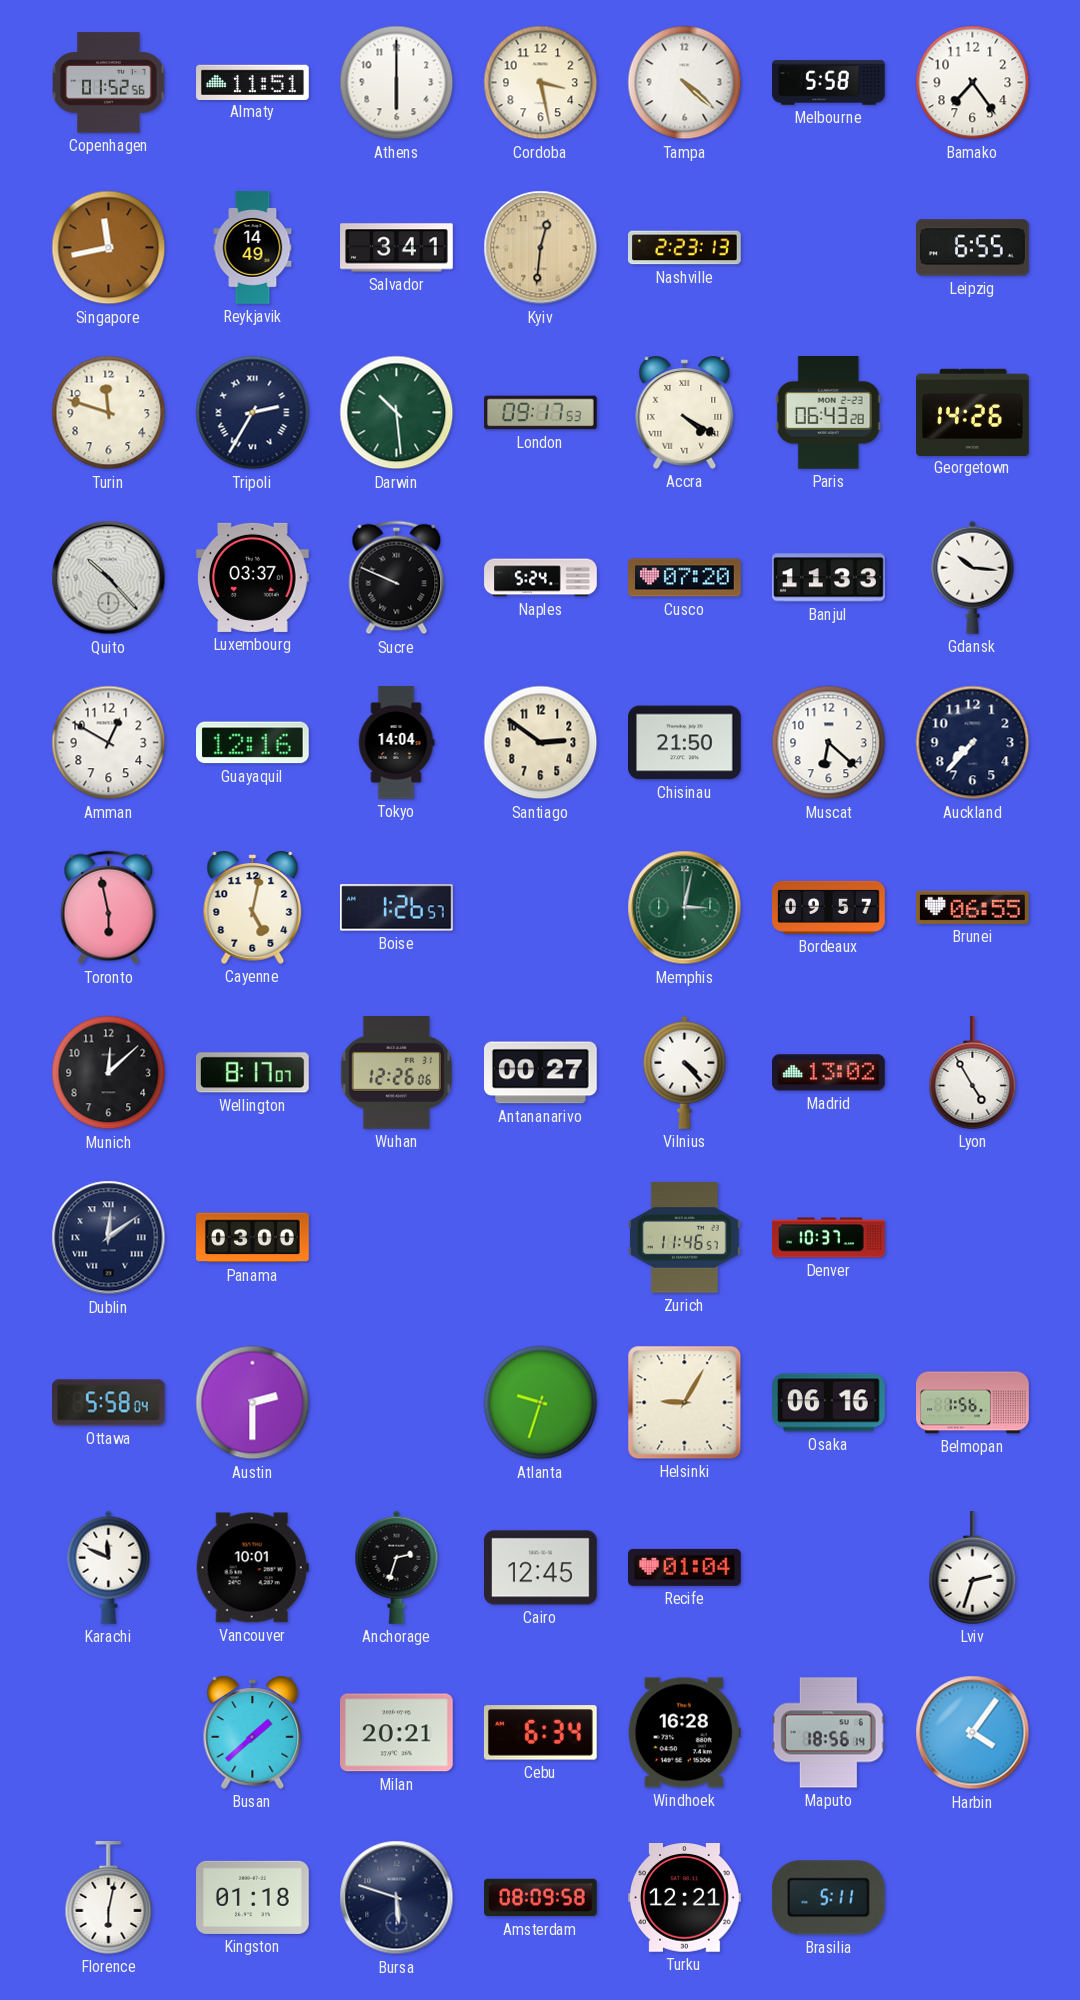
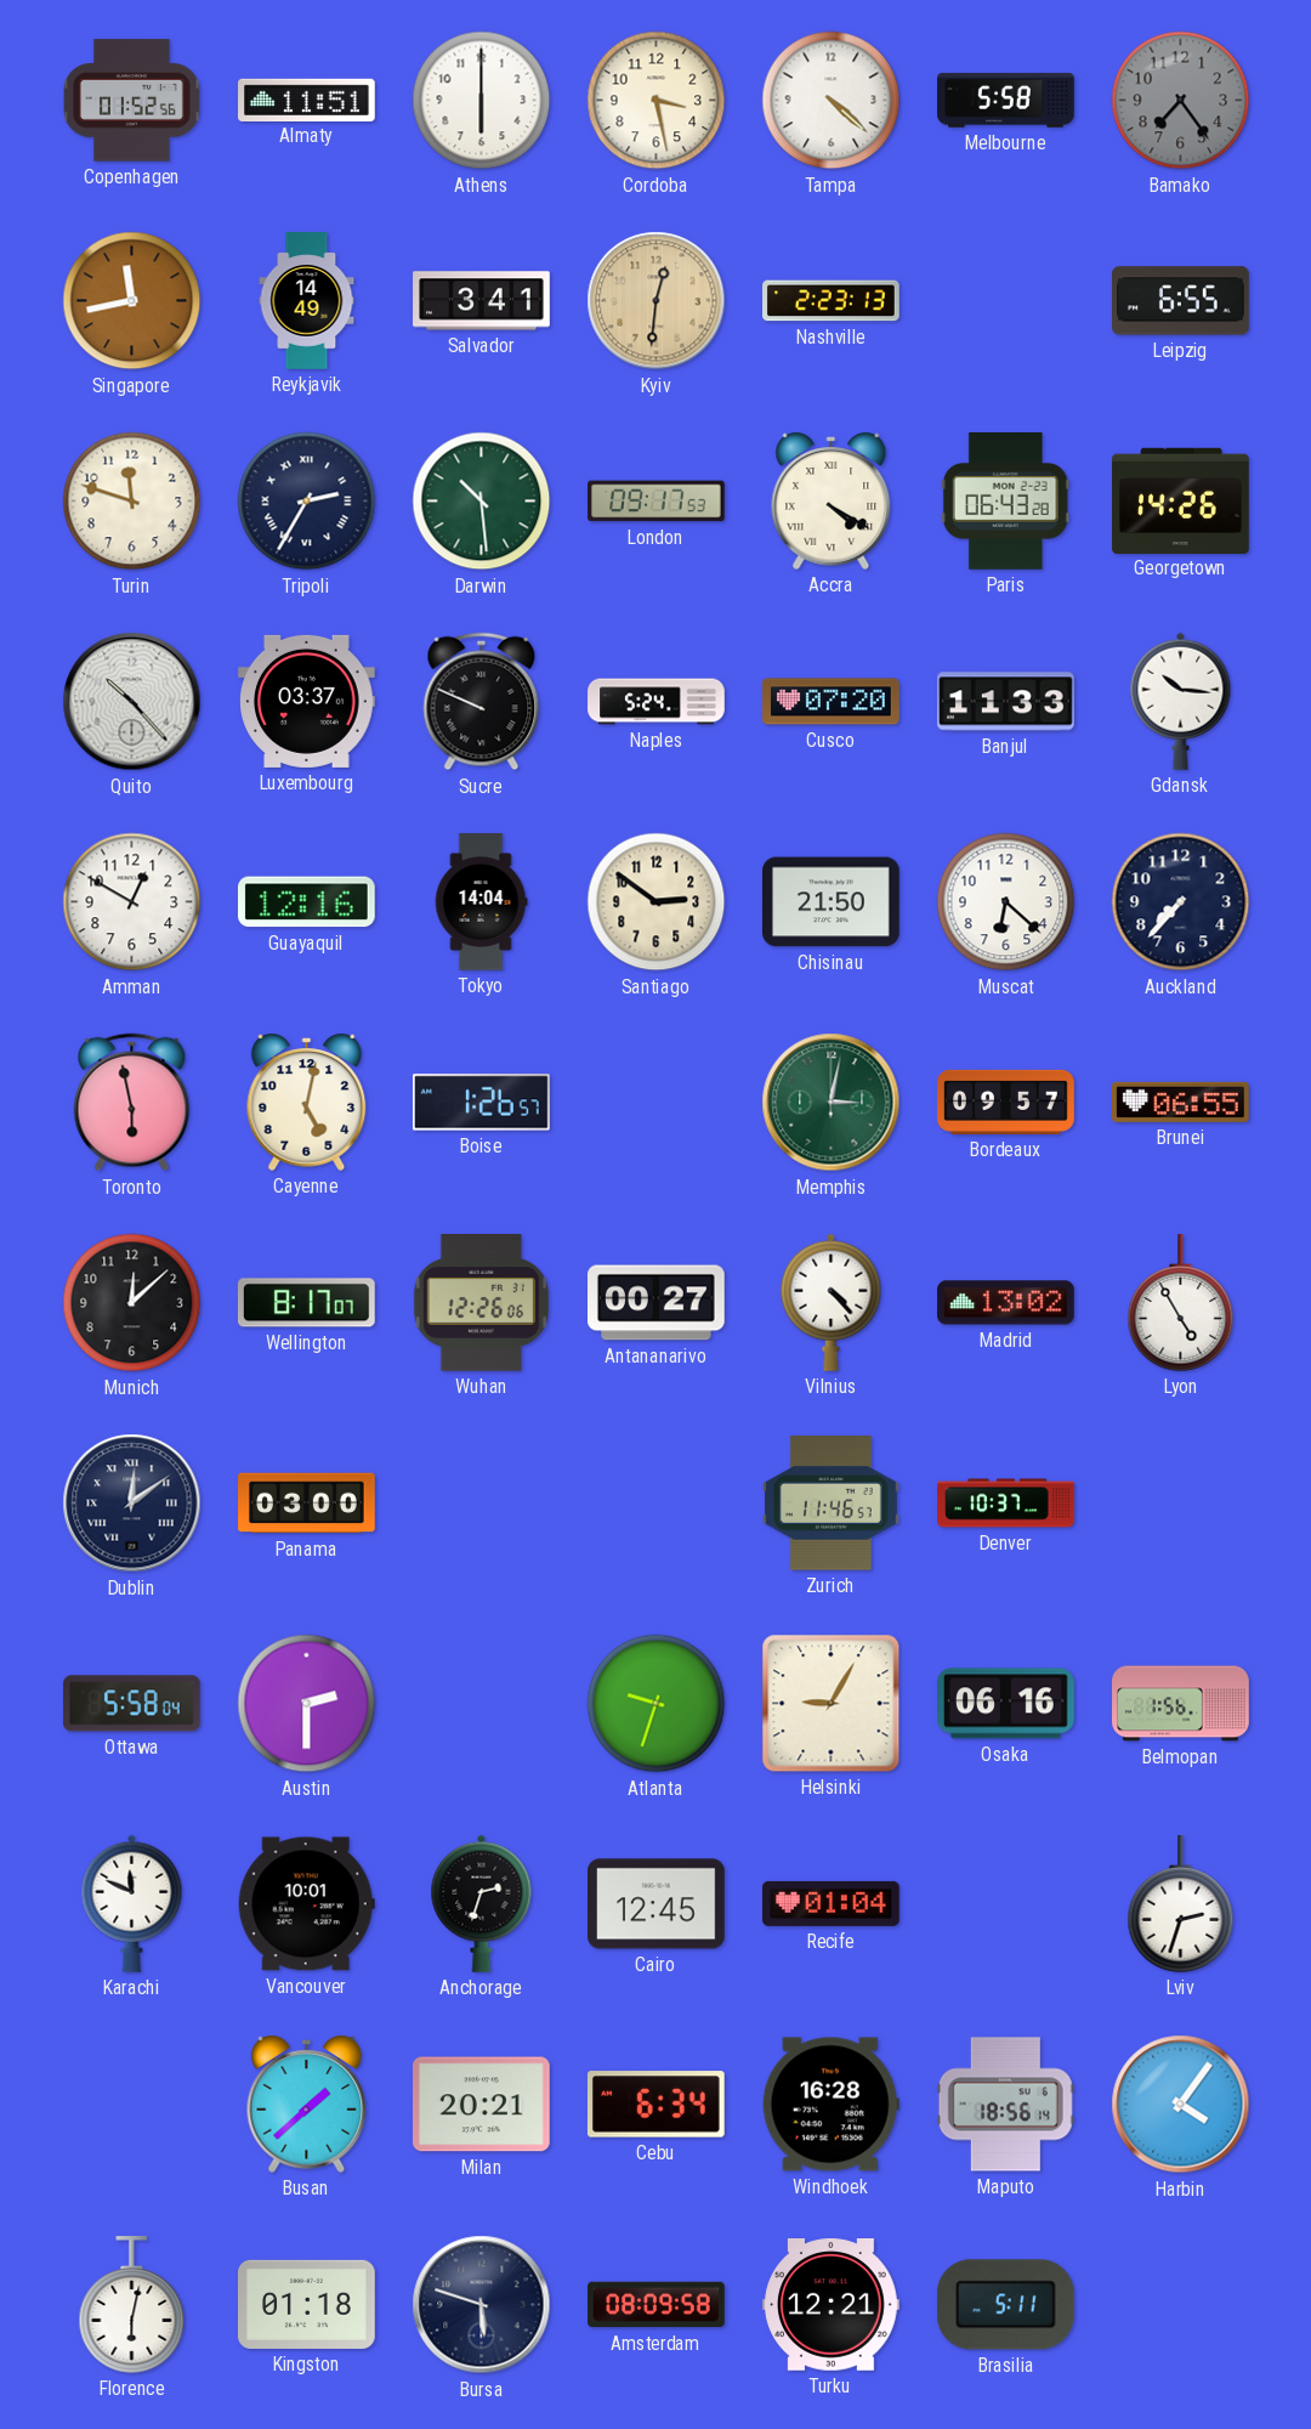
Bamako dial: white -> grey
